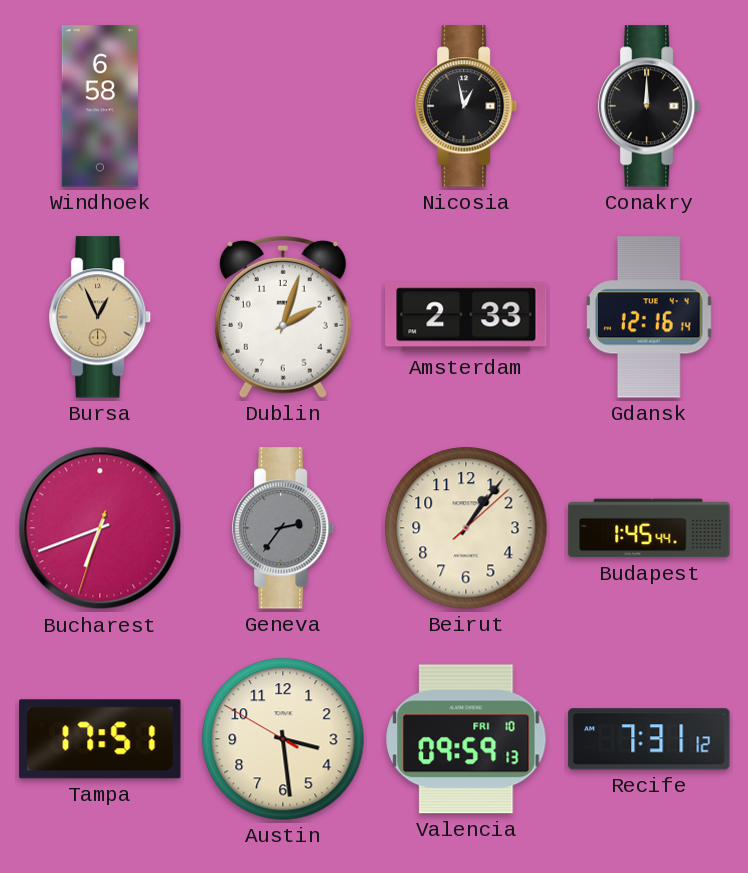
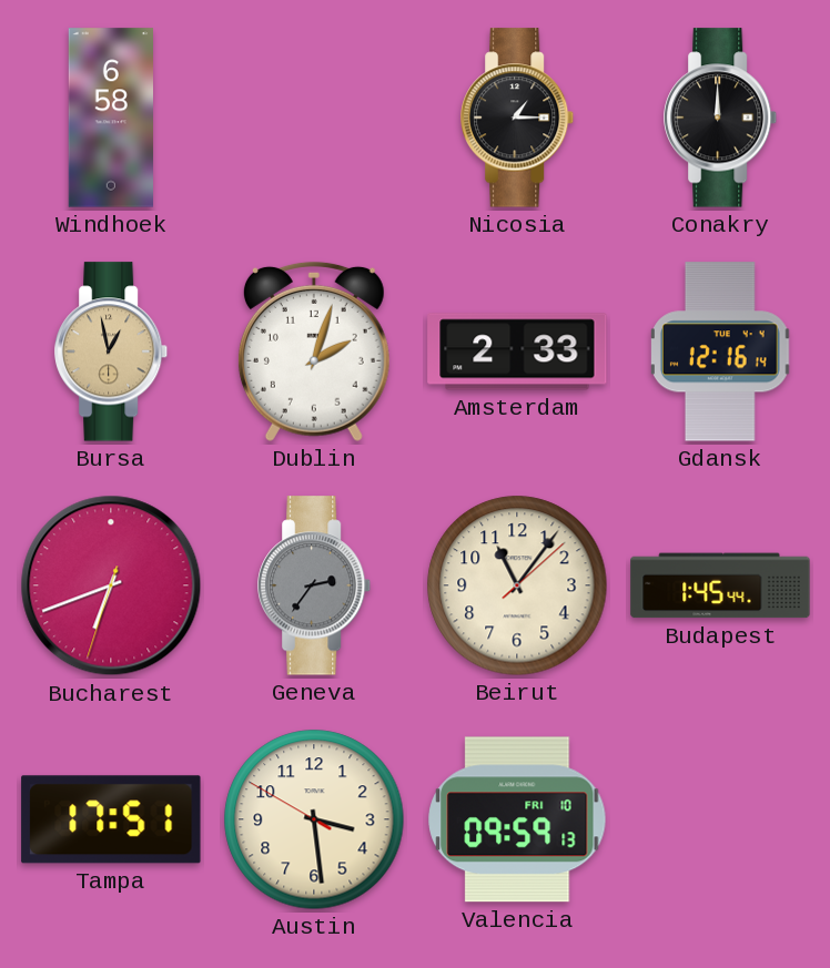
Nicosia: 12:58 -> 1:15
Bursa: 12:56 -> 12:58
Beirut: 1:06 -> 11:06
Recife: 7:31 -> none
